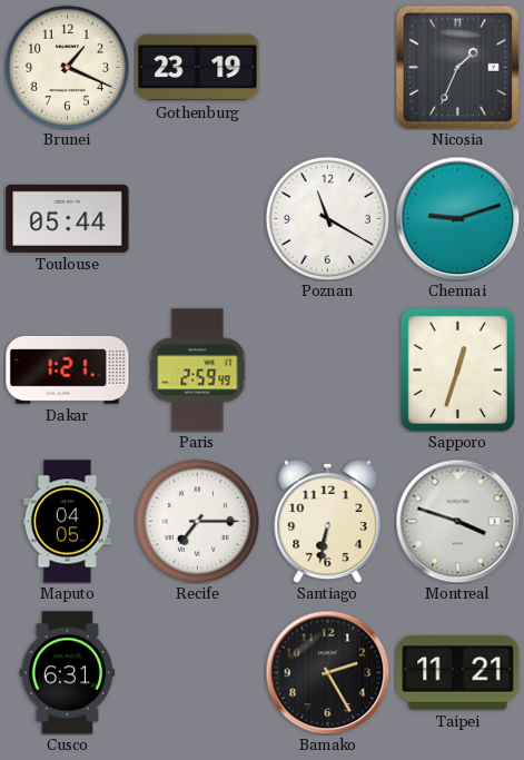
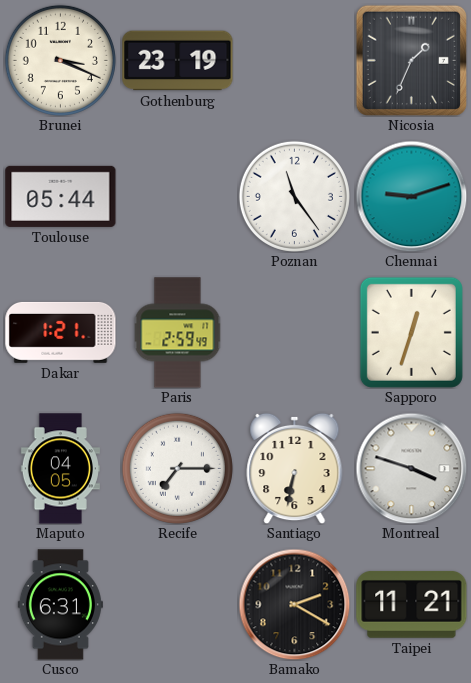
Brunei: 1:19 -> 3:19
Poznan: 11:20 -> 11:24
Bamako: 2:25 -> 2:20
